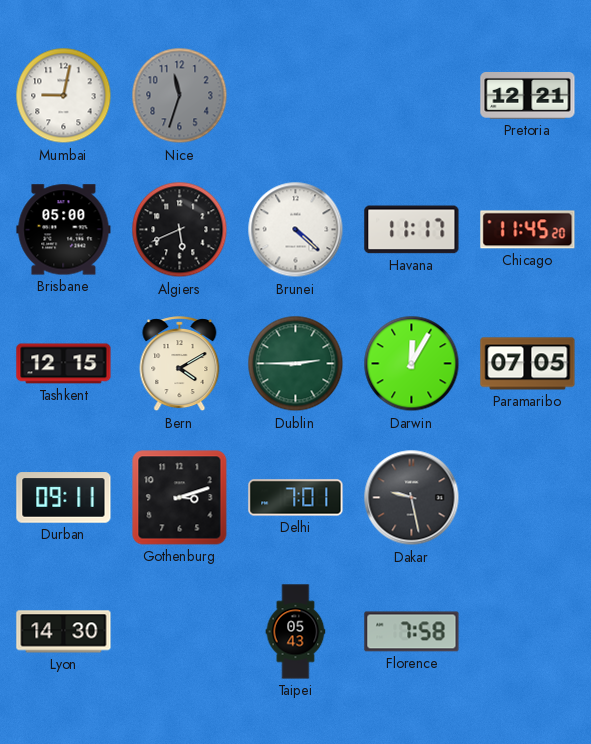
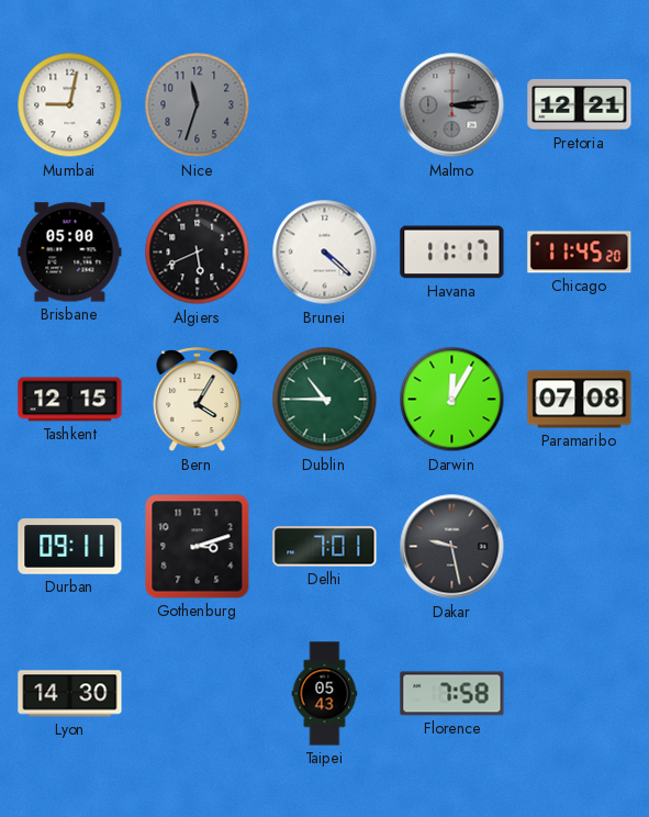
Malmo: none -> 3:14
Bern: 4:10 -> 4:05
Dublin: 2:45 -> 10:45
Paramaribo: 07:05 -> 07:08
